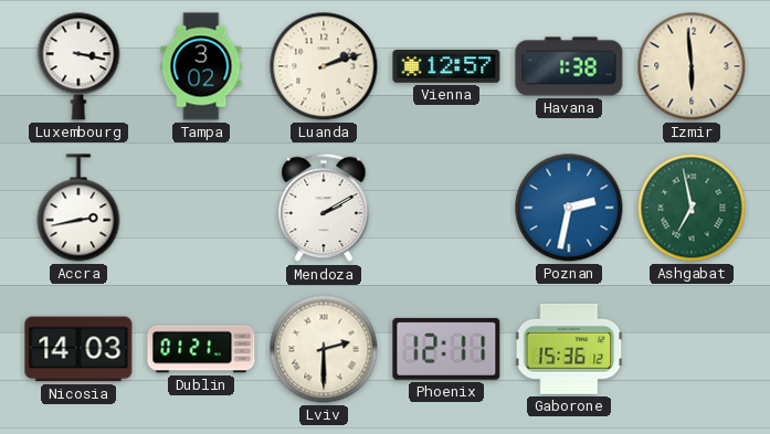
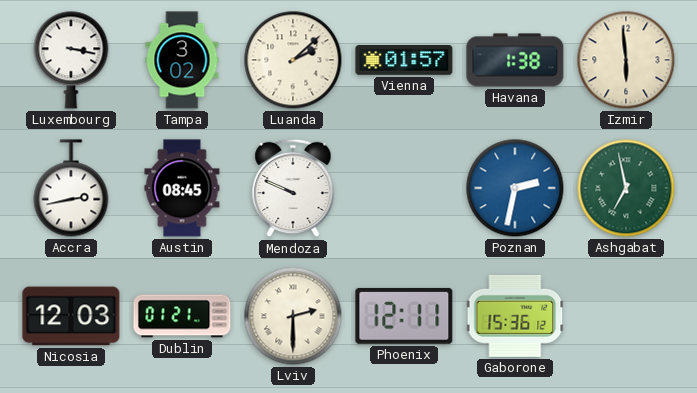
Luanda: 2:12 -> 2:08
Vienna: 12:57 -> 01:57
Austin: none -> 08:45
Mendoza: 2:10 -> 9:49
Nicosia: 14:03 -> 12:03
